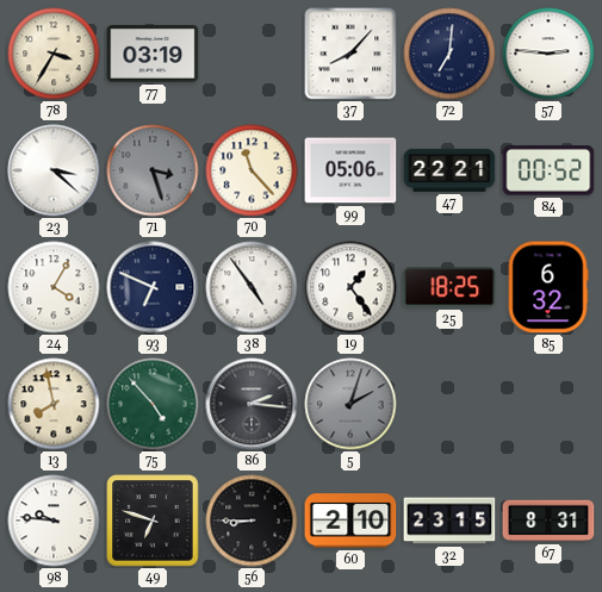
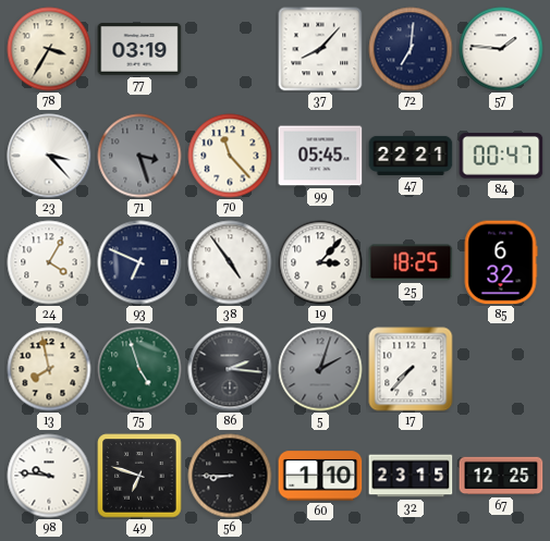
57: 2:46 -> 1:46
23: 3:22 -> 3:23
99: 05:06 -> 05:45
84: 00:52 -> 00:47
19: 1:24 -> 3:07
75: 4:53 -> 4:57
17: none -> 7:37
60: 2:10 -> 1:10
67: 8:31 -> 12:25
